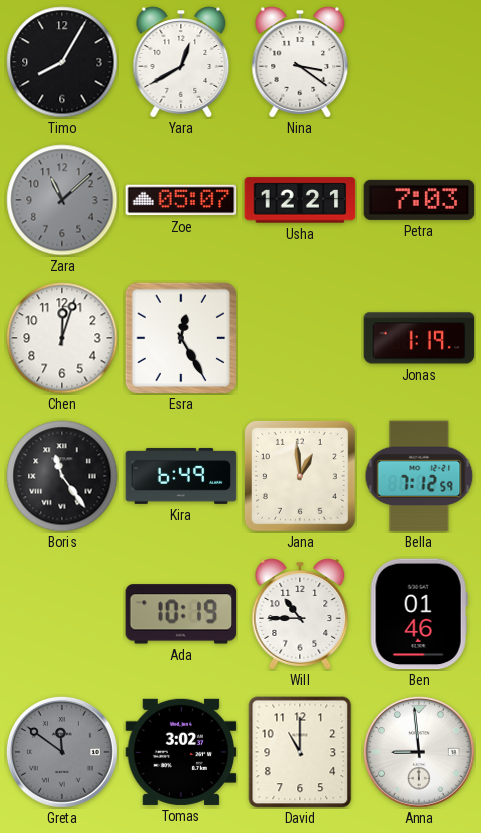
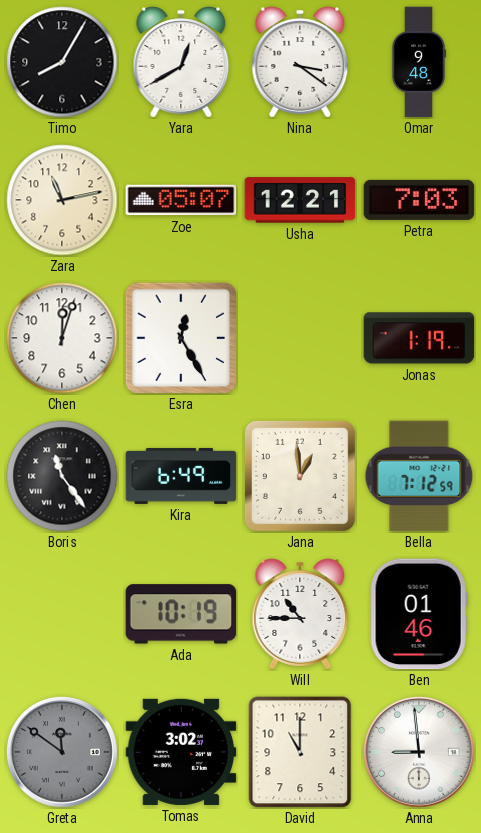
Omar: none -> 9:48
Zara: 11:08 -> 11:13
Zara dial: grey -> cream
